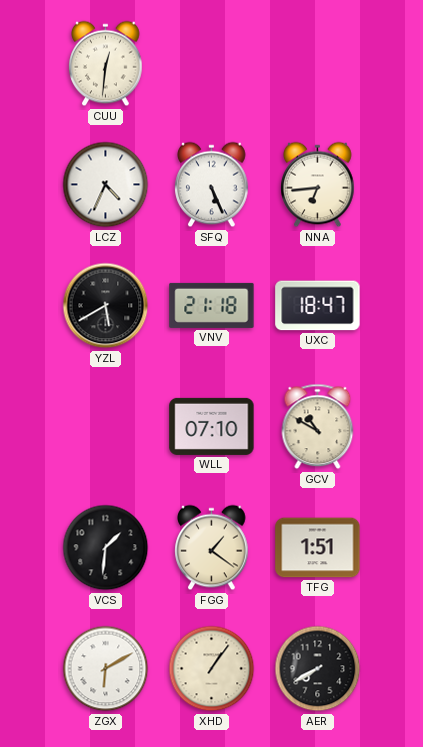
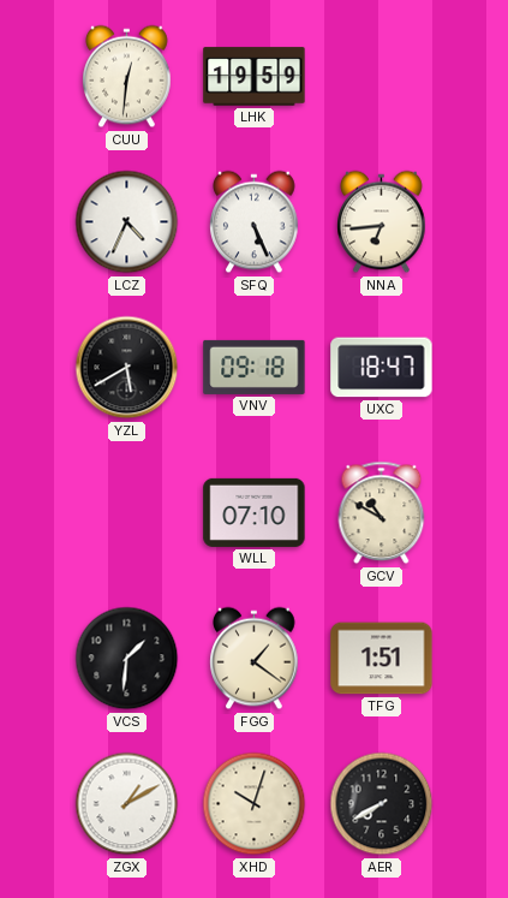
LHK: none -> 19:59
VNV: 21:18 -> 09:18
ZGX: 6:10 -> 1:10
XHD: 1:06 -> 10:03
